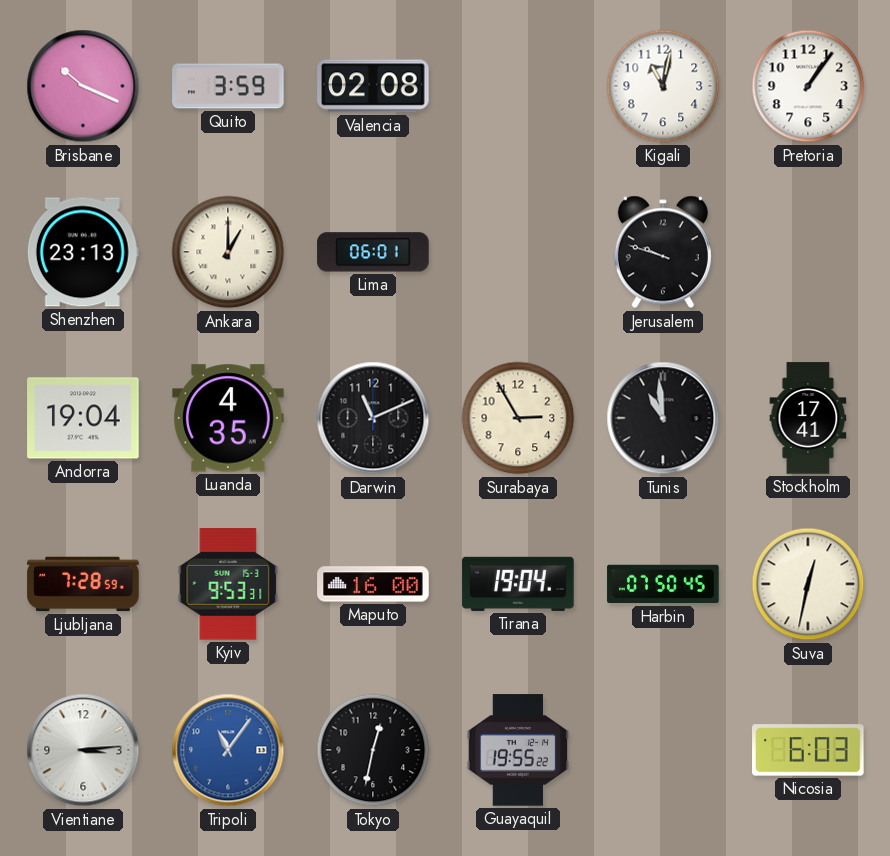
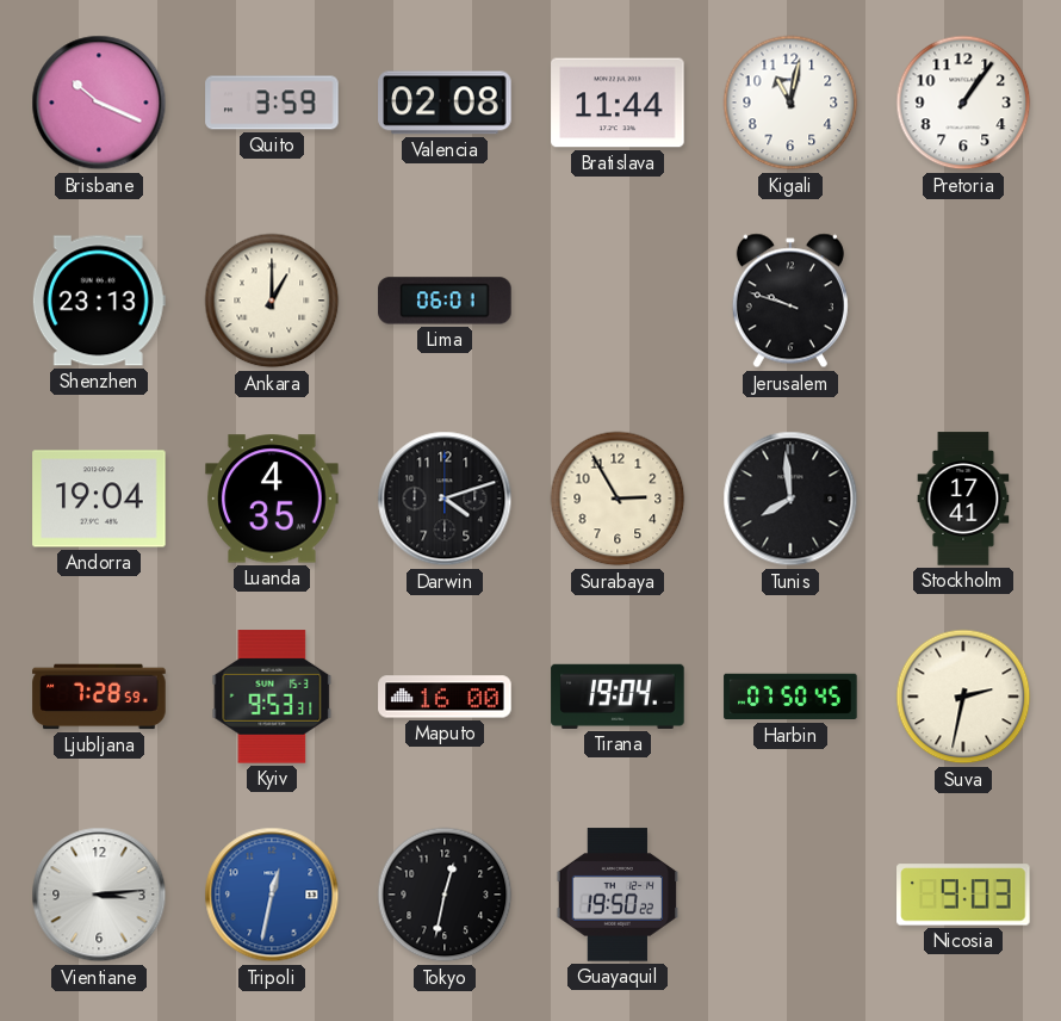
Bratislava: none -> 11:44
Darwin: 11:11 -> 4:12
Tunis: 10:59 -> 7:59
Suva: 12:32 -> 2:32
Tripoli: 11:06 -> 12:32
Guayaquil: 19:55 -> 19:50
Nicosia: 6:03 -> 9:03
